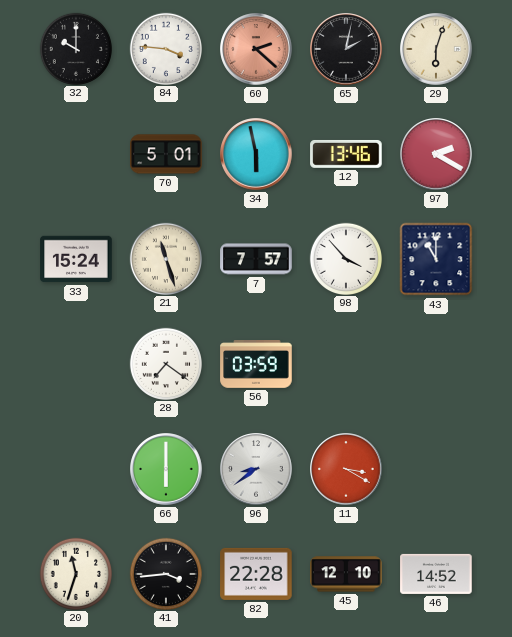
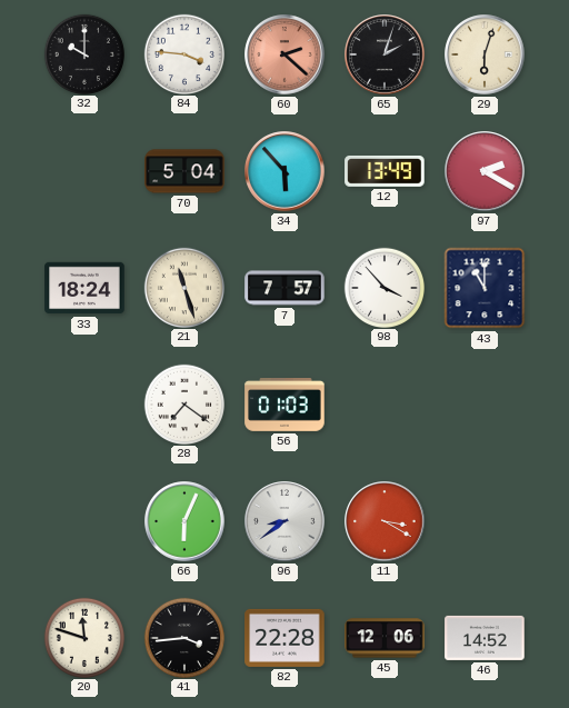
65: 2:02 -> 2:03
70: 5:01 -> 5:04
34: 5:58 -> 5:53
12: 13:46 -> 13:49
33: 15:24 -> 18:24
56: 03:59 -> 01:03
66: 6:00 -> 6:04
20: 11:33 -> 11:48
45: 12:10 -> 12:06
